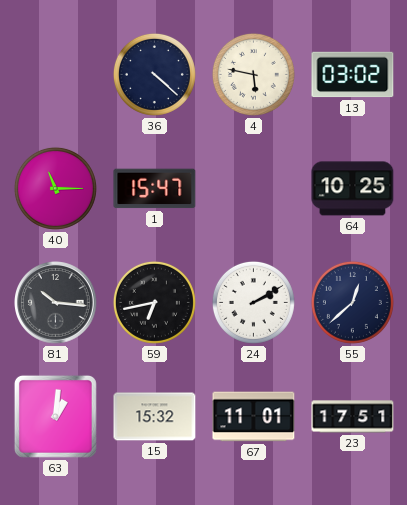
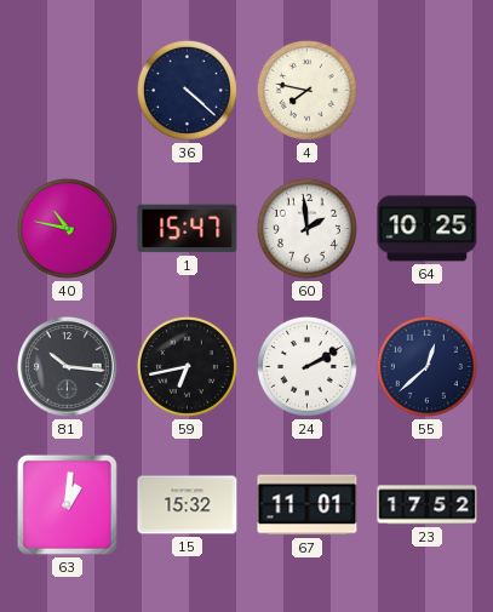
4: 5:47 -> 7:47
13: 03:02 -> none
40: 11:15 -> 10:47
60: none -> 1:59
23: 17:51 -> 17:52
